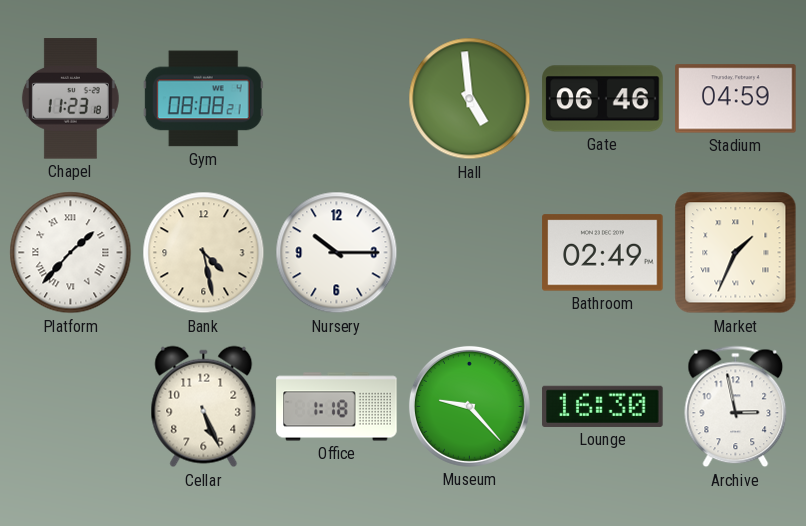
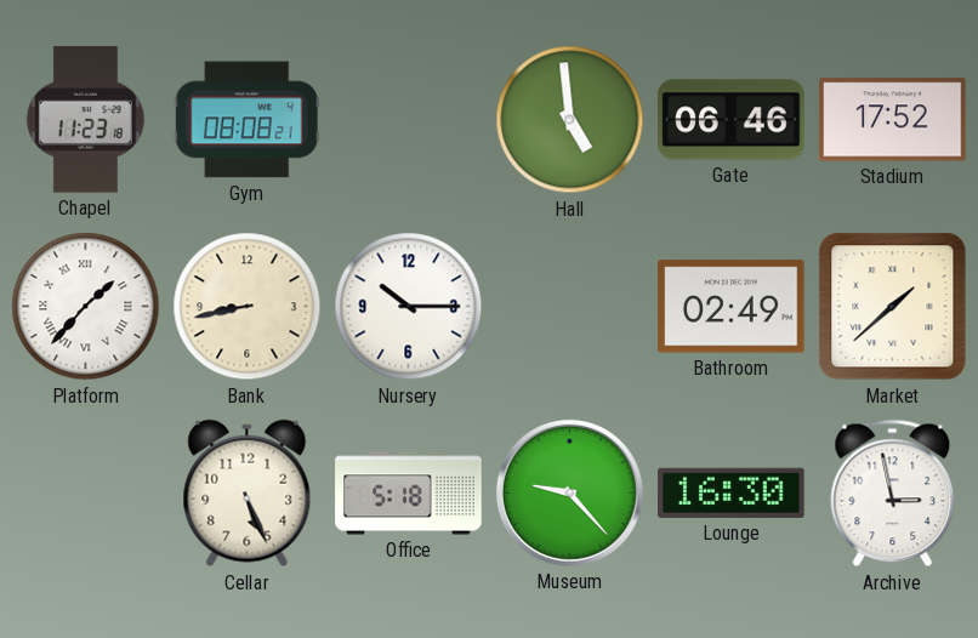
Stadium: 04:59 -> 17:52
Bank: 4:28 -> 8:43
Market: 1:34 -> 1:38
Office: 1:18 -> 5:18
